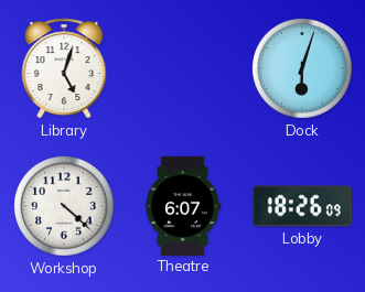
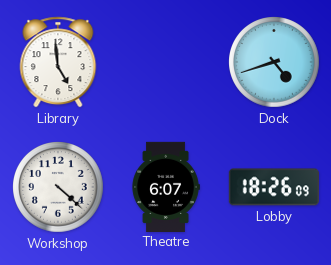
Library: 5:03 -> 4:59
Dock: 6:03 -> 4:42
